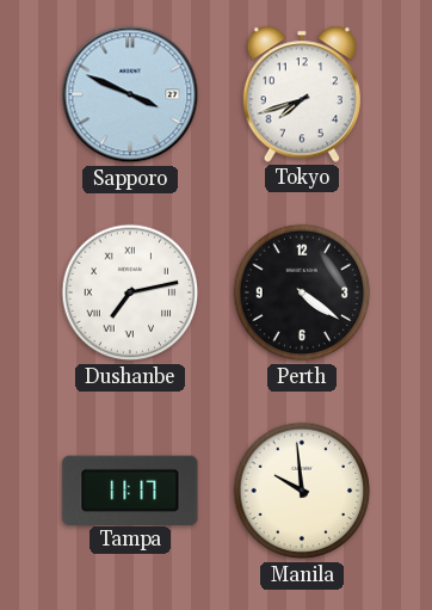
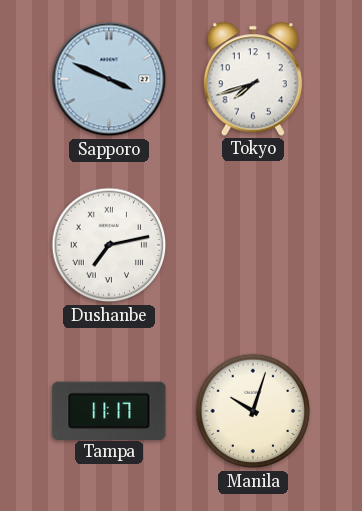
Perth: 4:21 -> none
Manila: 9:59 -> 10:03
